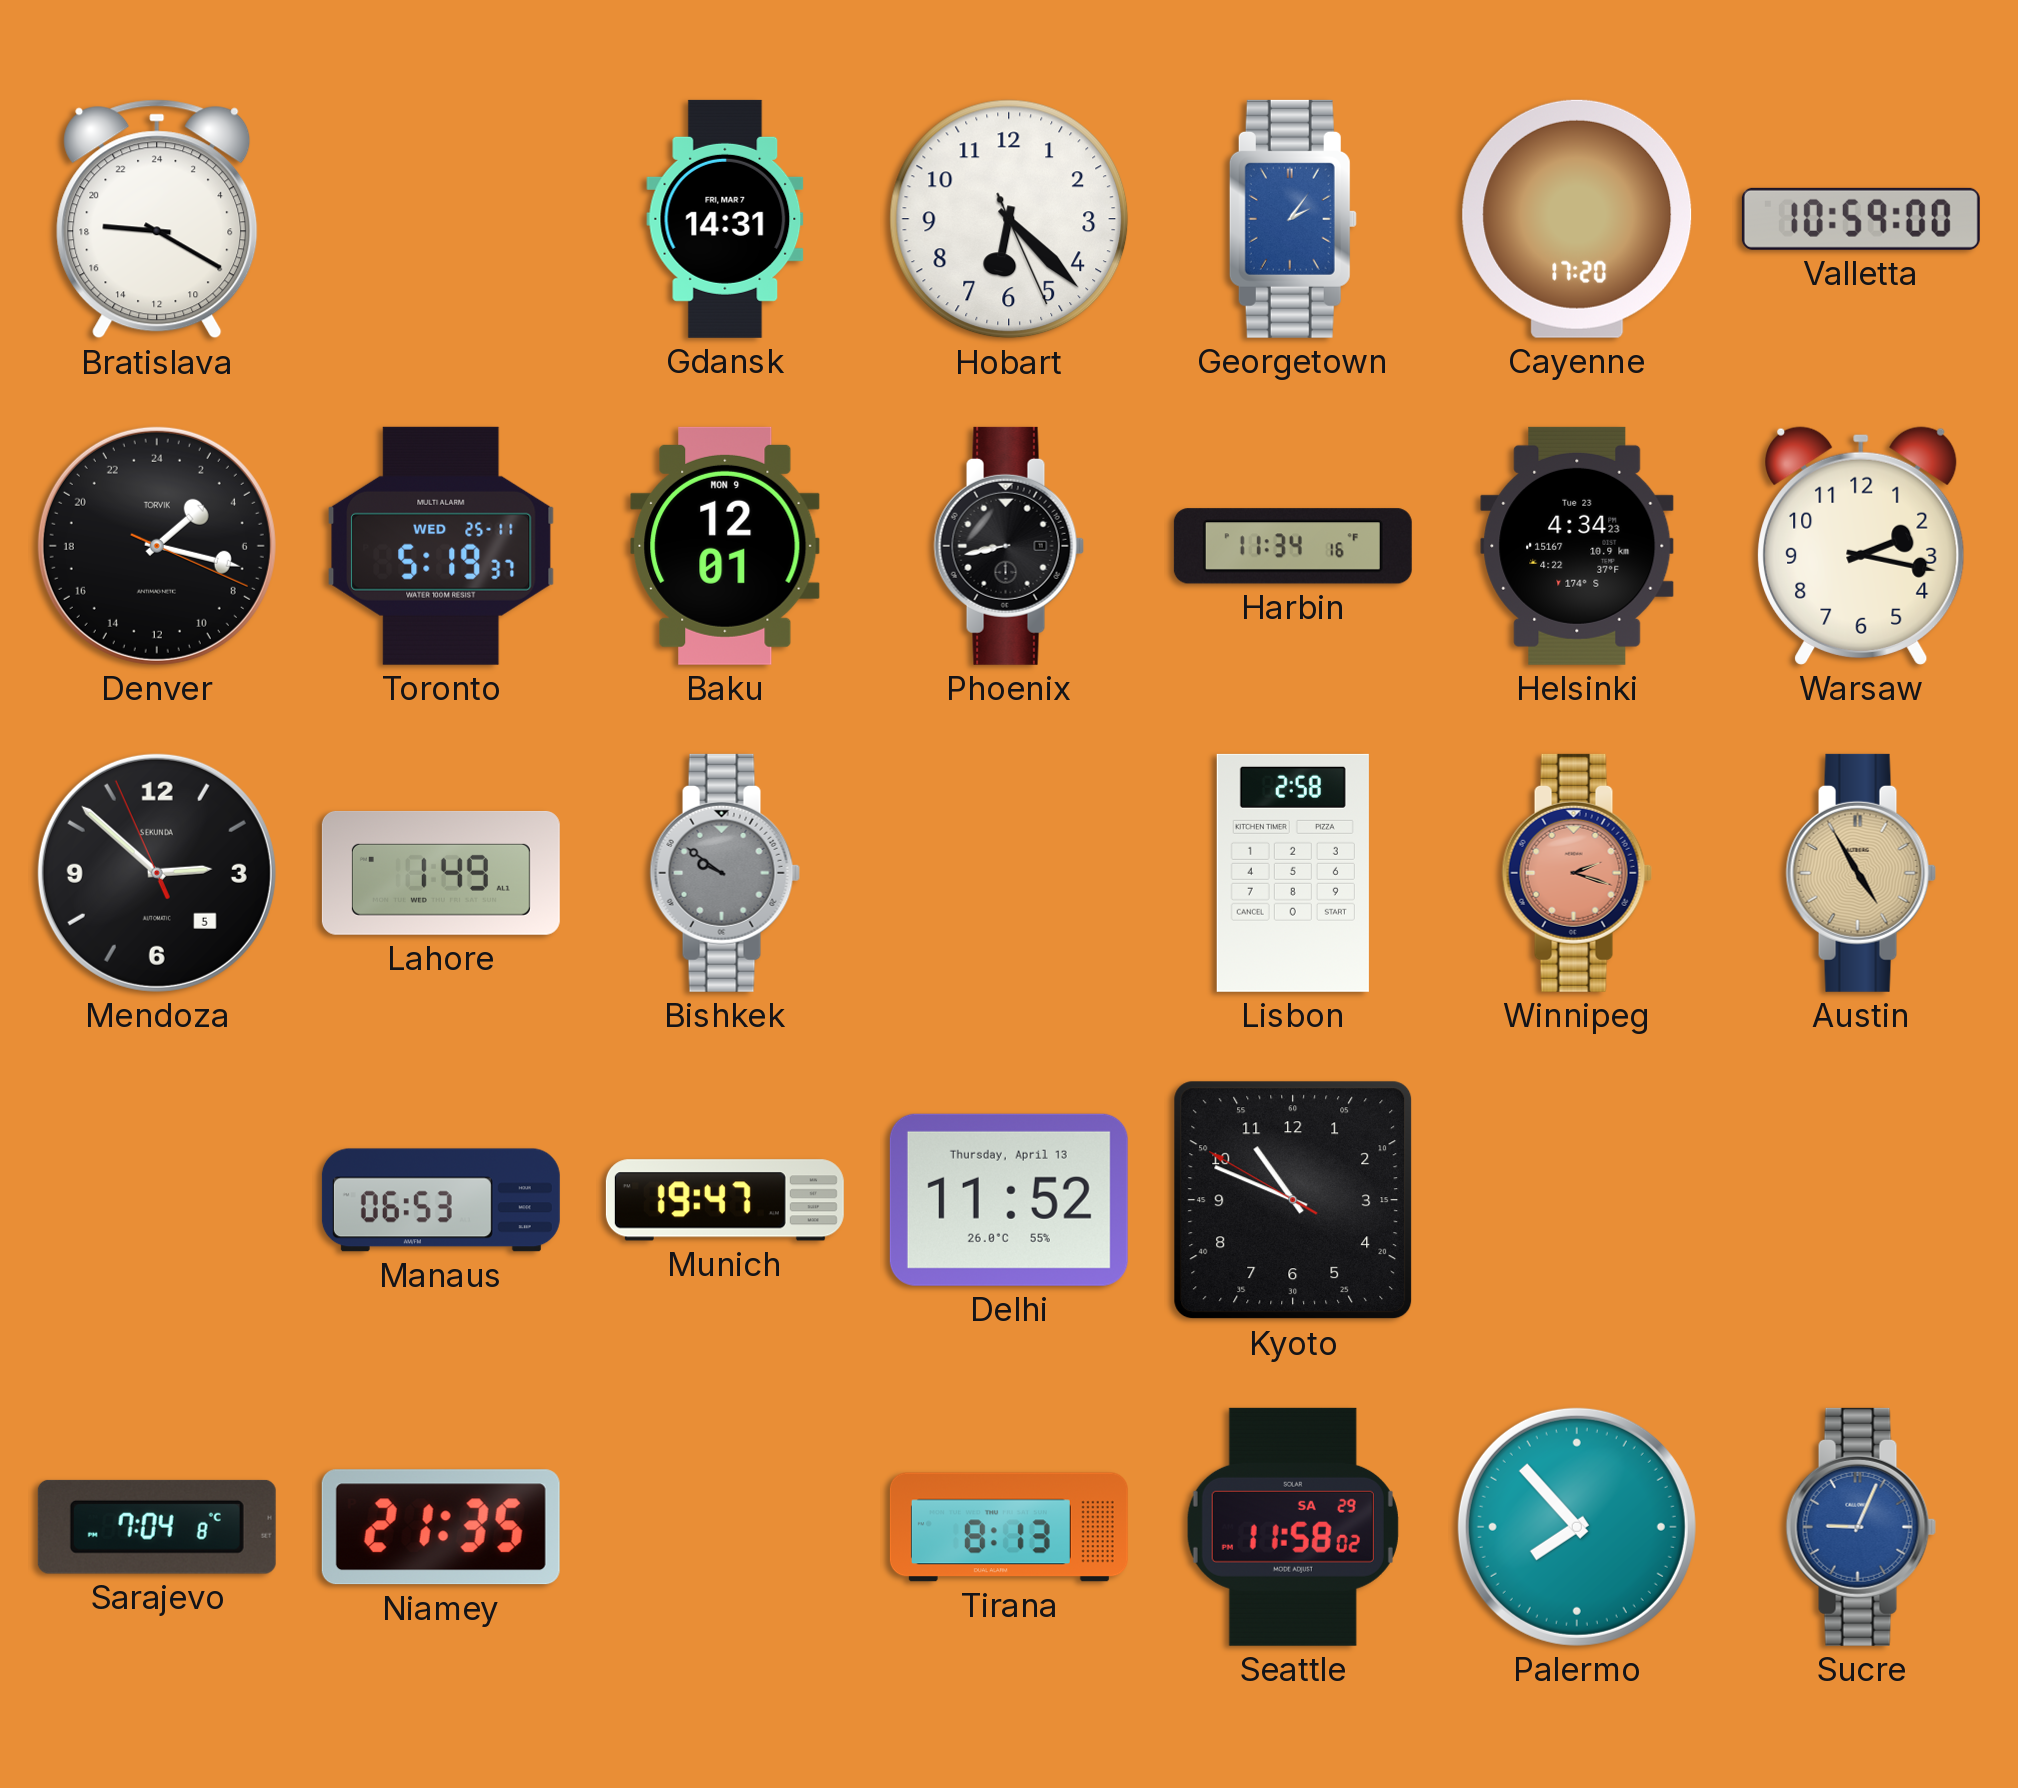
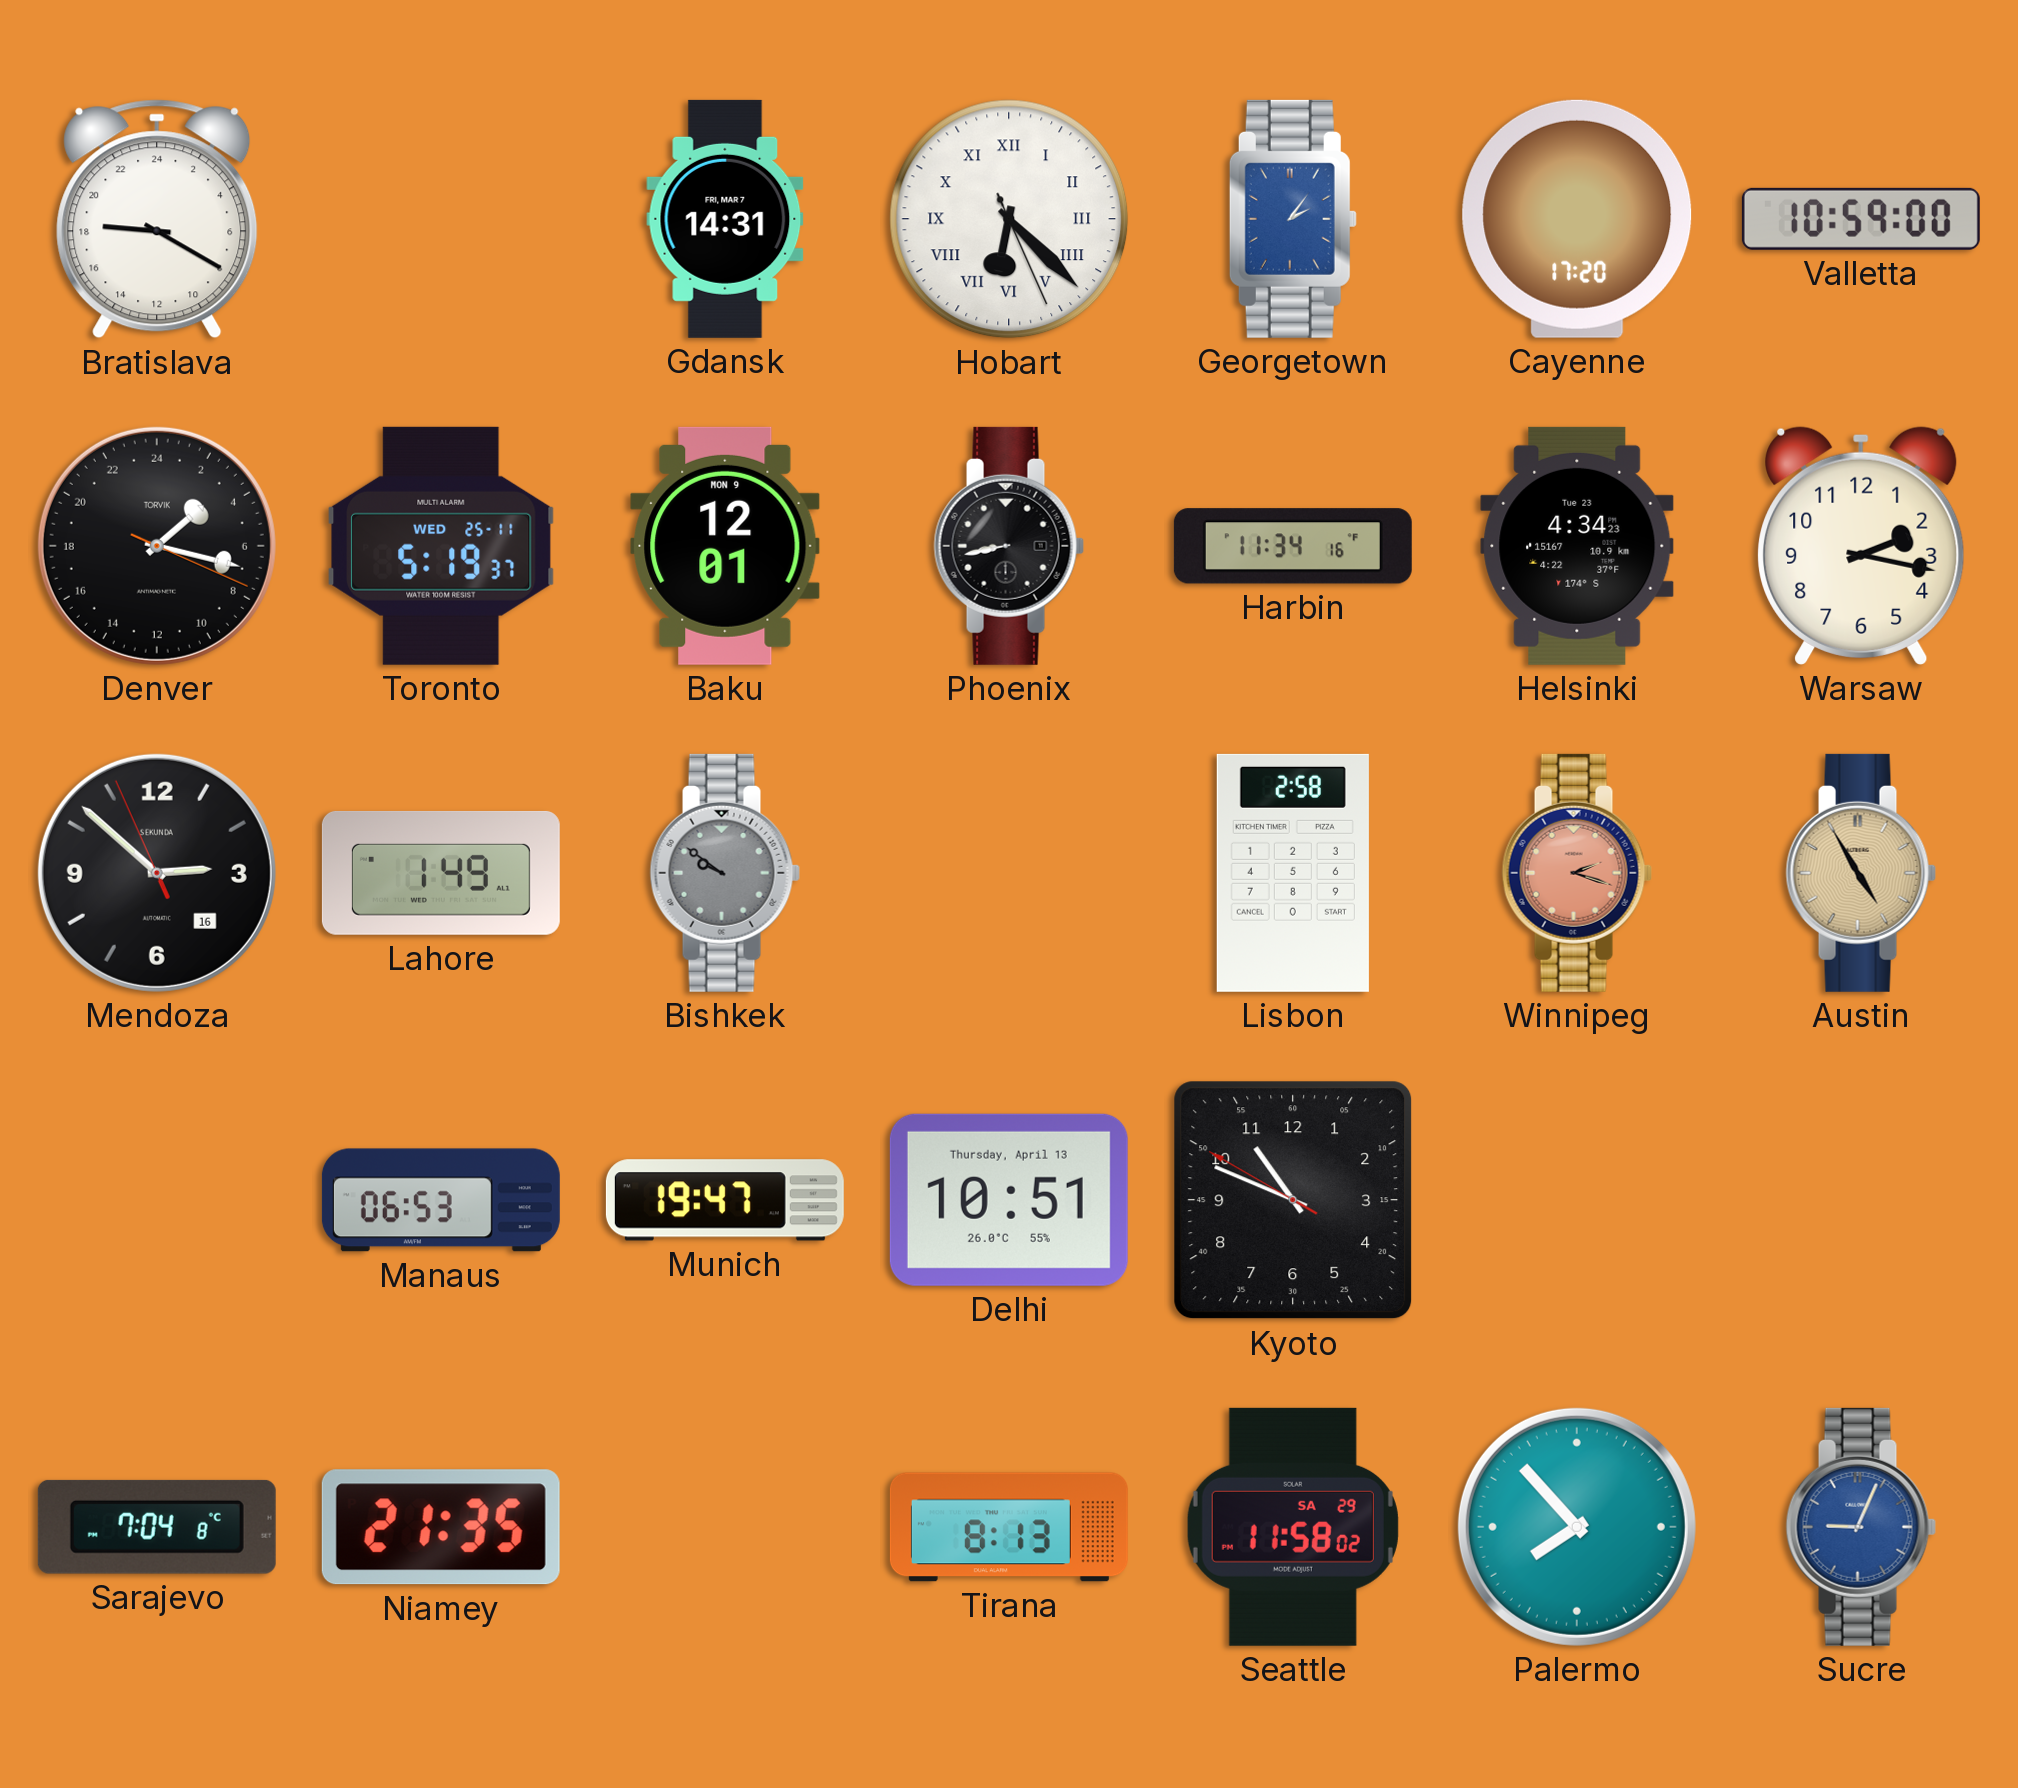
Hobart numerals: Arabic -> Roman
Mendoza date: 5 -> 16
Delhi: 11:52 -> 10:51
